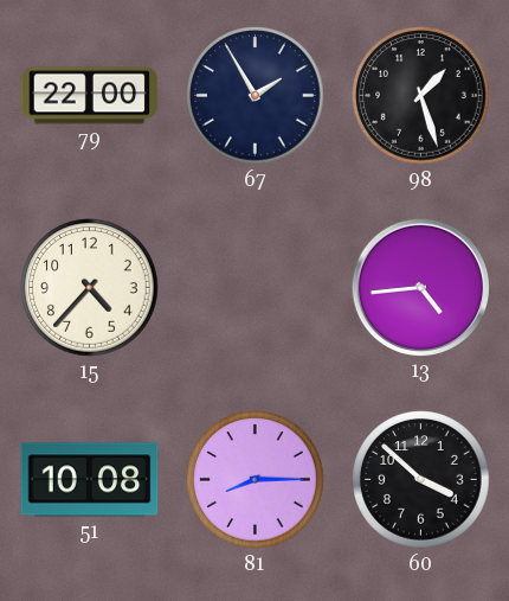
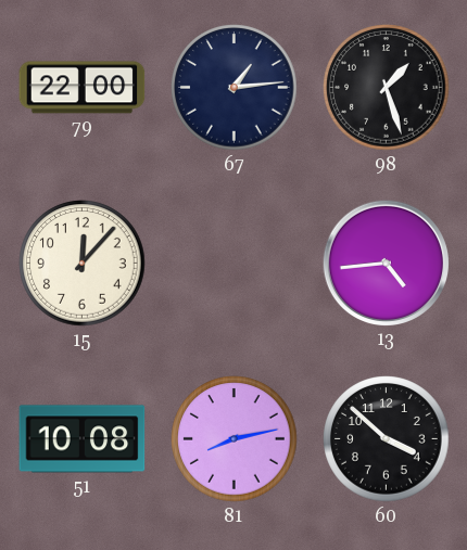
67: 1:55 -> 1:14
15: 4:37 -> 12:07
81: 8:15 -> 8:13
